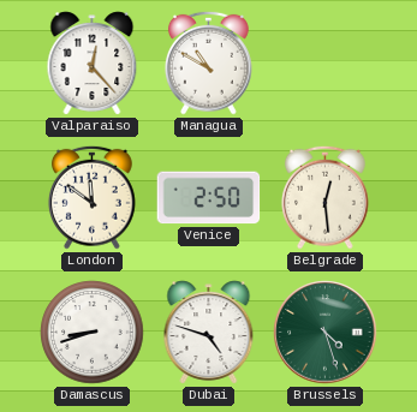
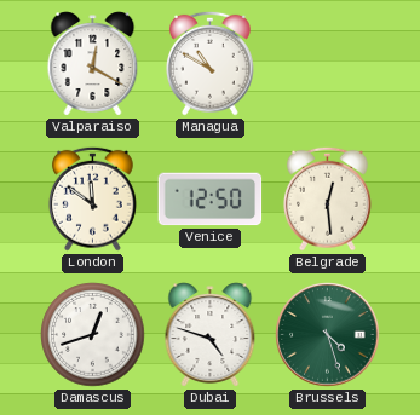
Valparaiso: 12:23 -> 12:20
Venice: 2:50 -> 12:50
Damascus: 8:42 -> 12:42
